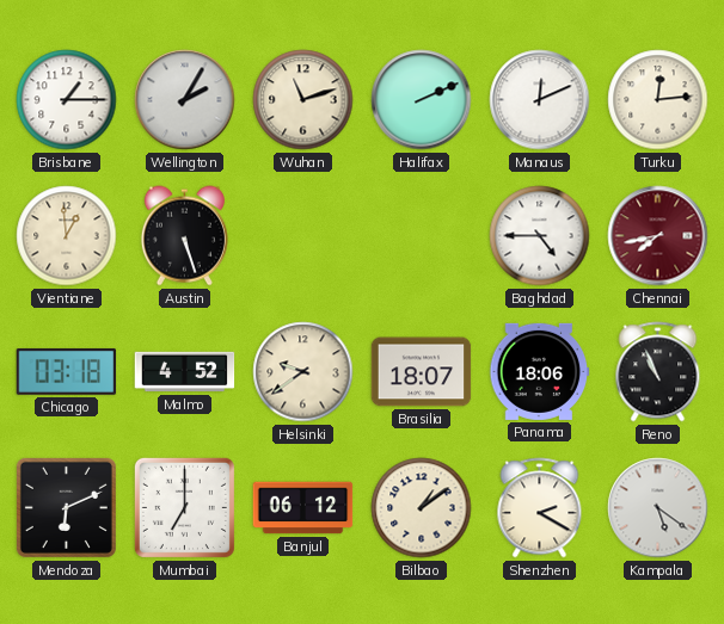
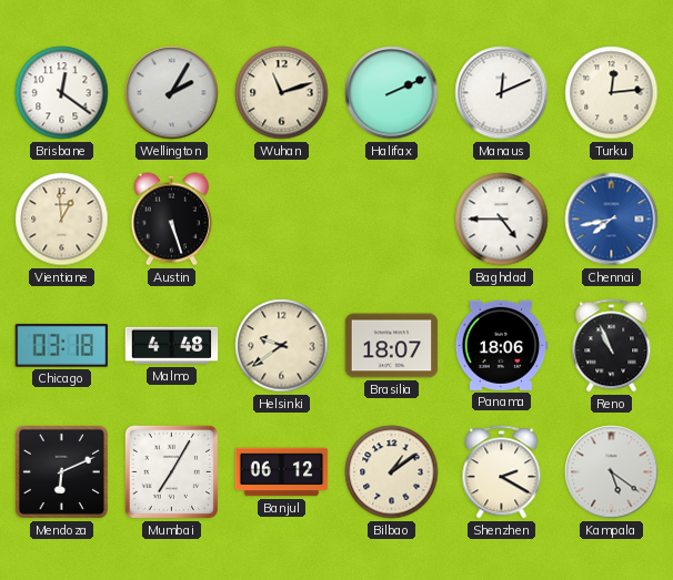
Brisbane: 1:15 -> 12:21
Chennai dial: burgundy -> blue
Malmo: 4:52 -> 4:48
Mumbai: 7:00 -> 7:05
